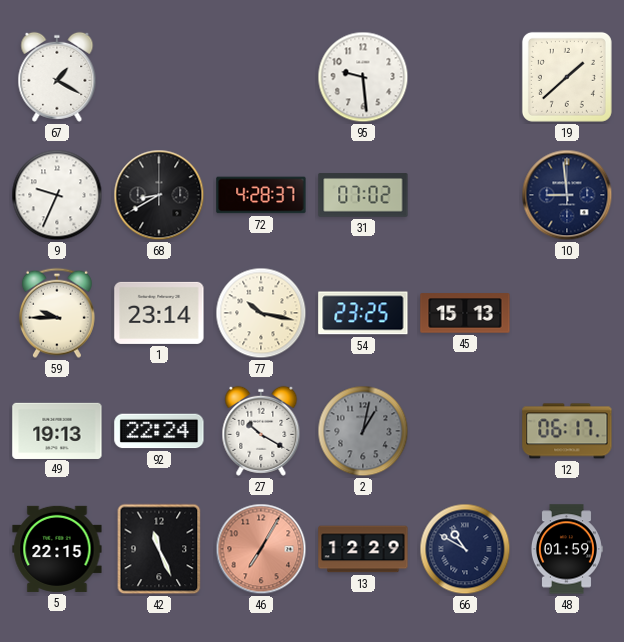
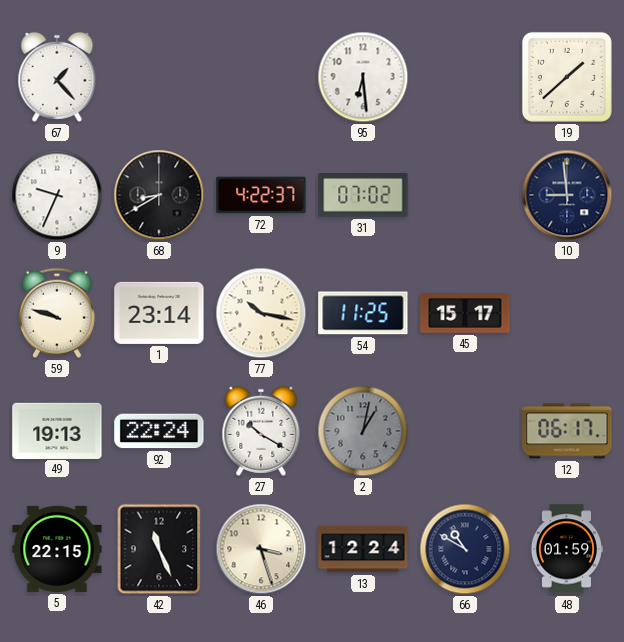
67: 1:20 -> 1:23
95: 9:29 -> 6:29
72: 4:28 -> 4:22
59: 9:45 -> 9:48
54: 23:25 -> 11:25
45: 15:13 -> 15:17
46: 7:05 -> 3:27
46 dial: salmon -> cream
13: 12:29 -> 12:24
